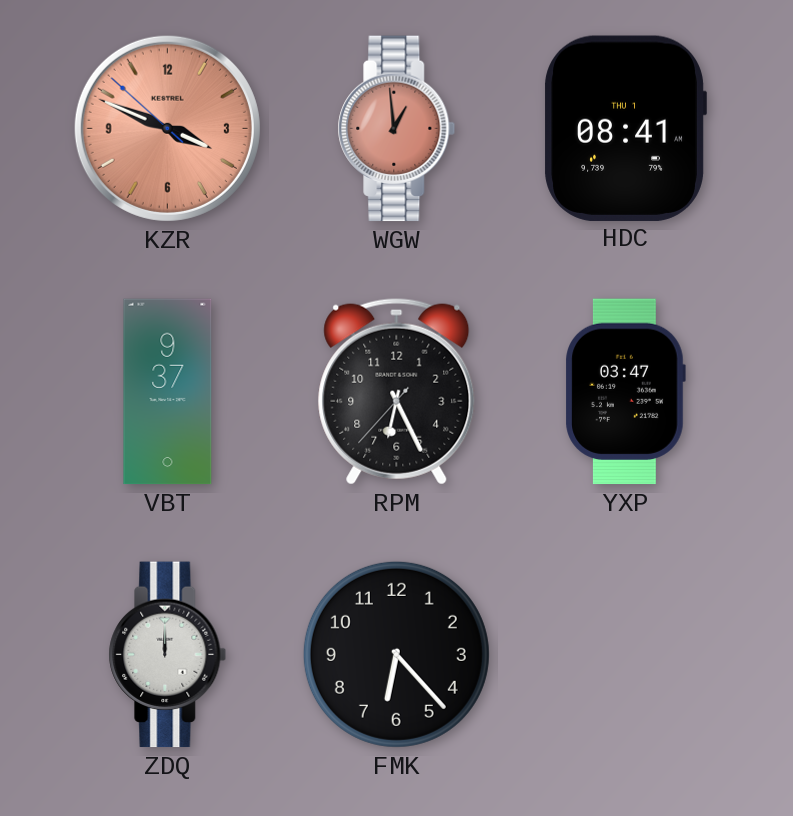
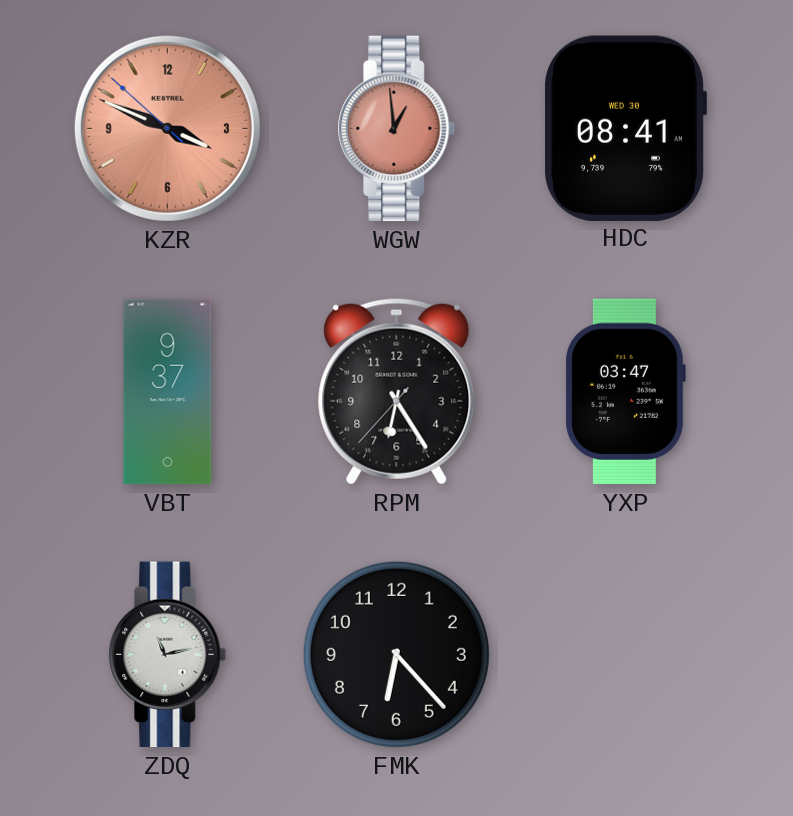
HDC date: THU 1 -> WED 30
RPM: 6:25 -> 6:24
ZDQ: 12:00 -> 11:13
